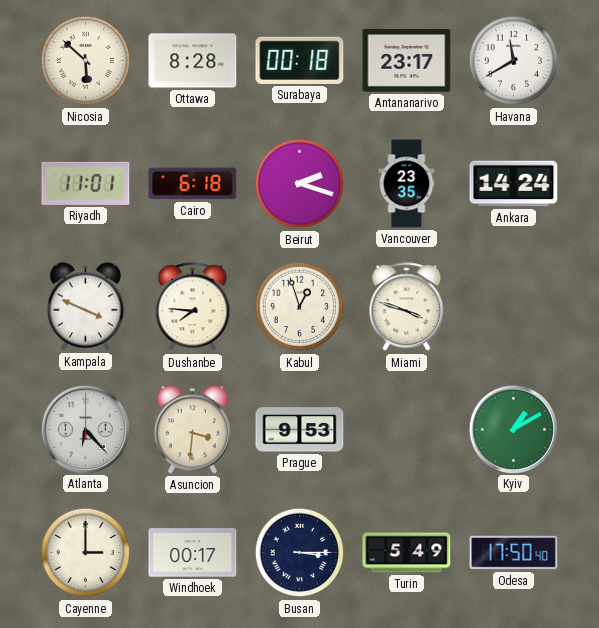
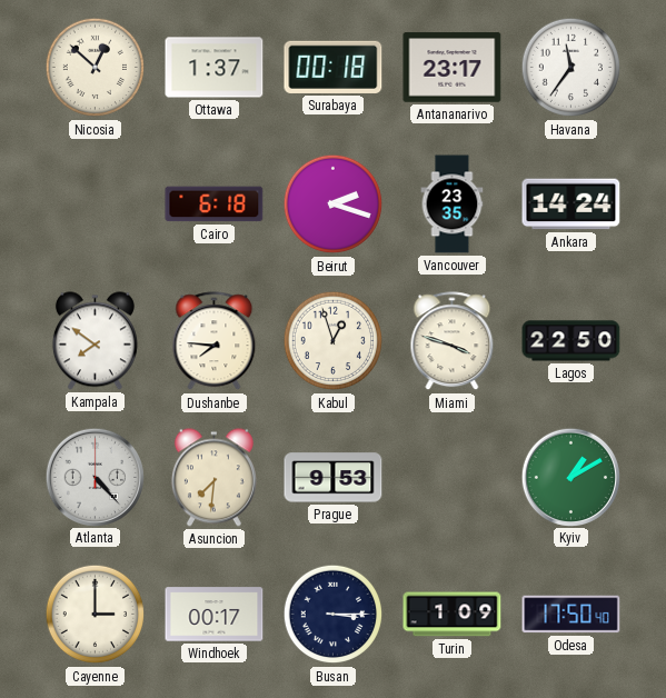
Nicosia: 5:52 -> 12:52
Ottawa: 8:28 -> 1:37
Havana: 11:40 -> 11:36
Riyadh: 11:01 -> none
Kampala: 3:49 -> 7:51
Lagos: none -> 22:50
Atlanta: 6:23 -> 4:23
Asuncion: 3:31 -> 7:31
Turin: 5:49 -> 1:09
